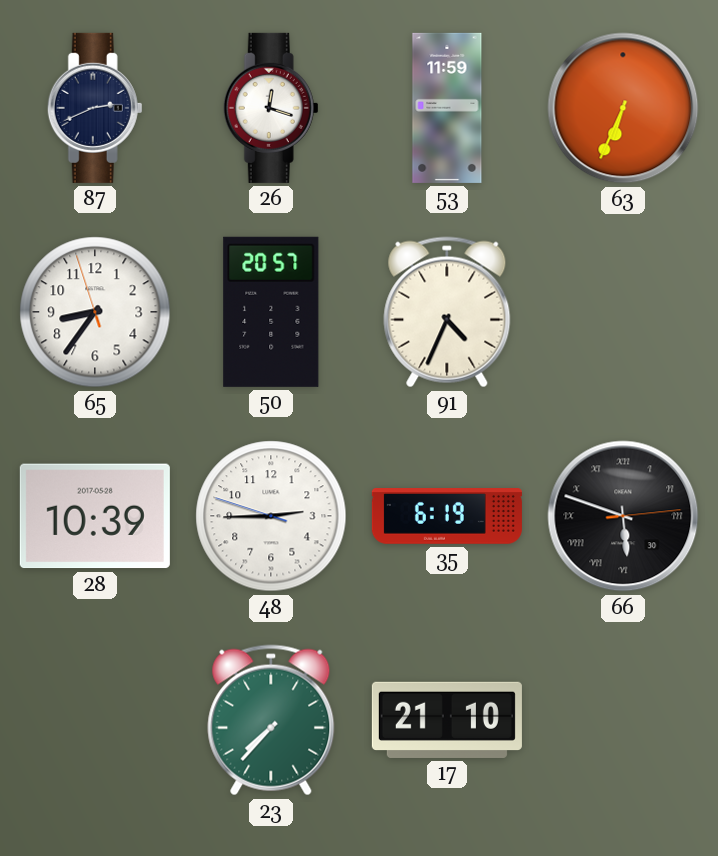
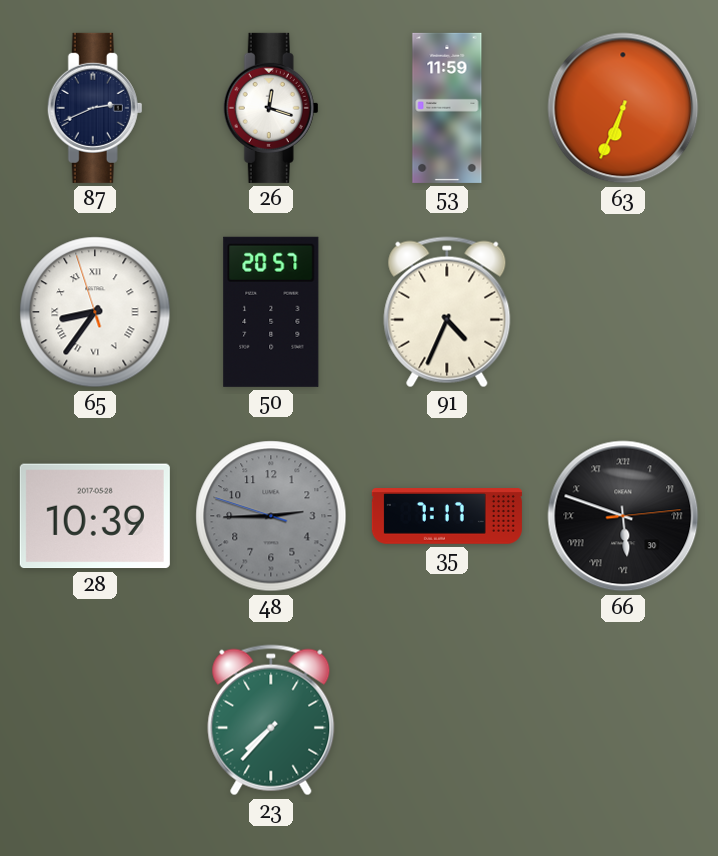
65 numerals: Arabic -> Roman
48 dial: white -> grey
35: 6:19 -> 7:17
17: 21:10 -> none
